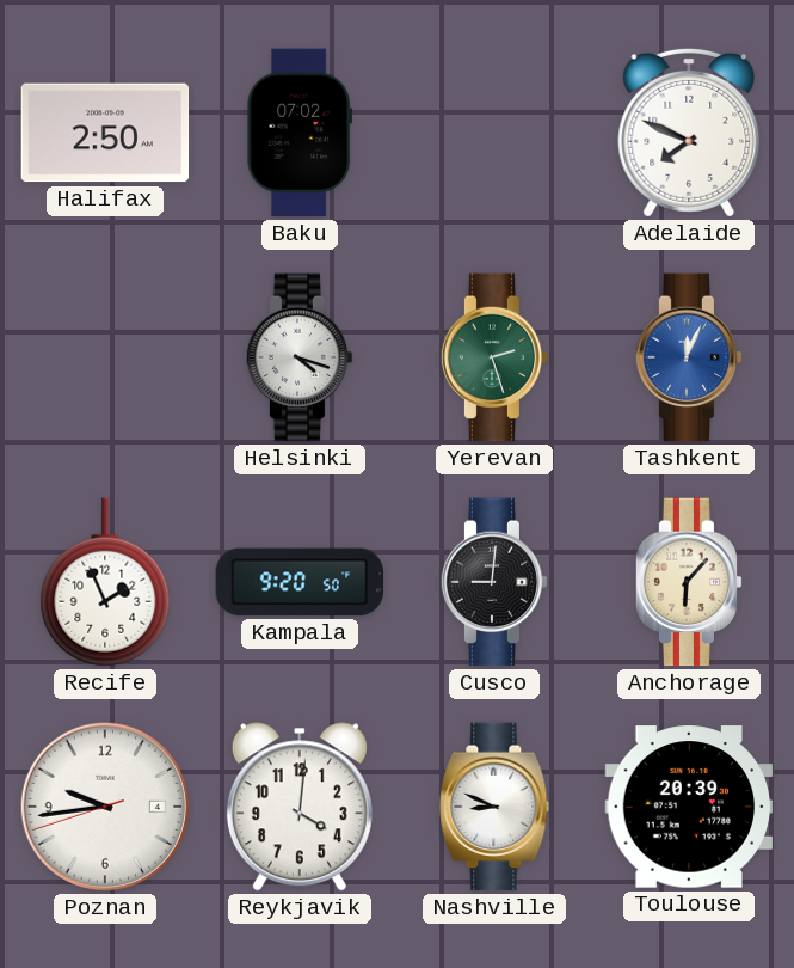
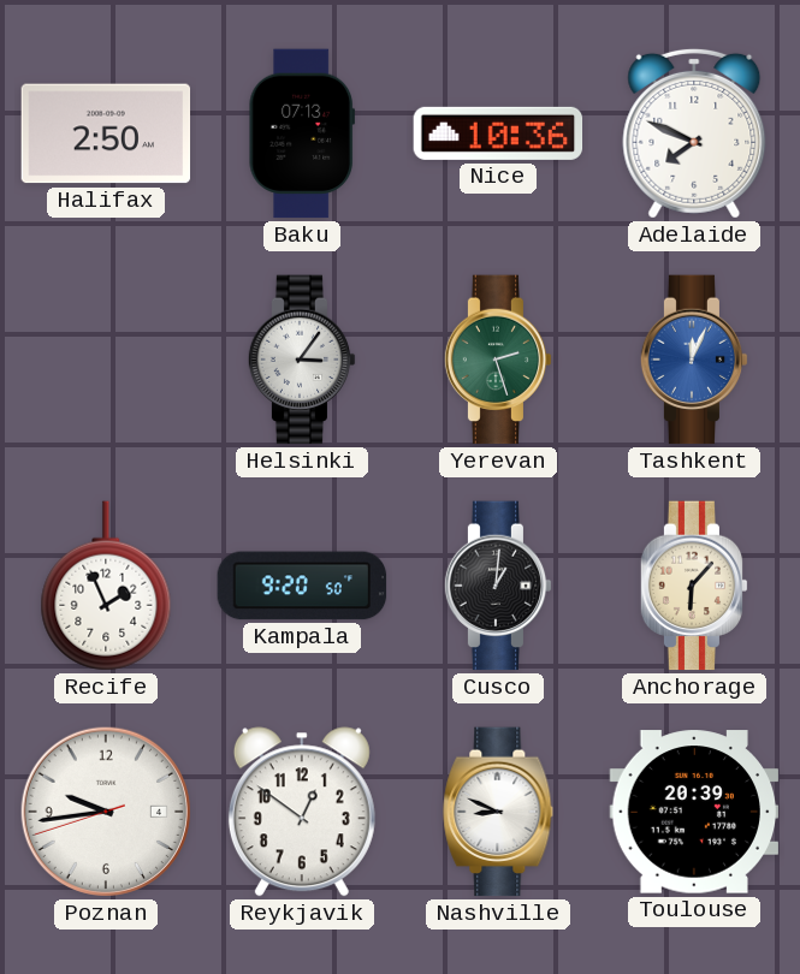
Baku: 07:02 -> 07:13
Nice: none -> 10:36
Helsinki: 4:18 -> 3:06
Cusco: 9:01 -> 1:01
Reykjavik: 4:01 -> 12:51
